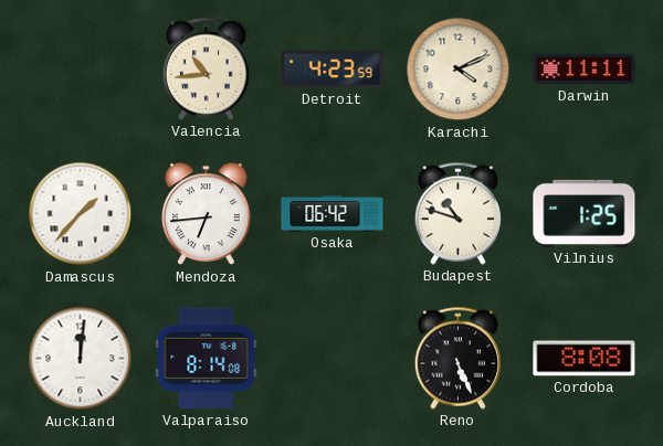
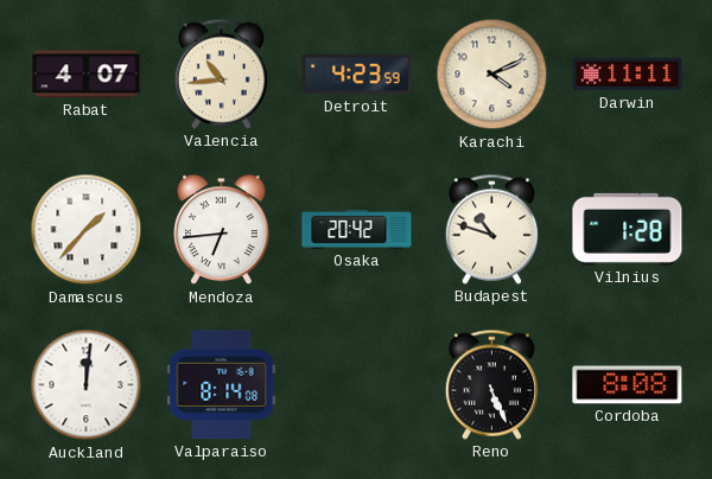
Rabat: none -> 4:07
Osaka: 06:42 -> 20:42
Vilnius: 1:25 -> 1:28
